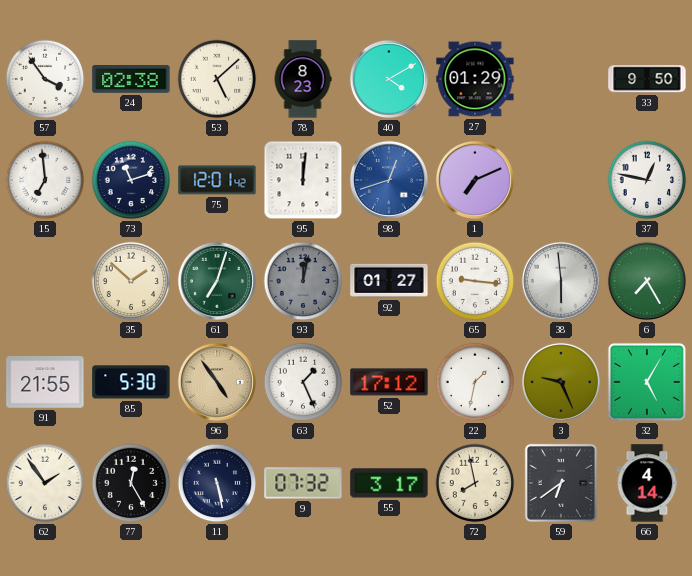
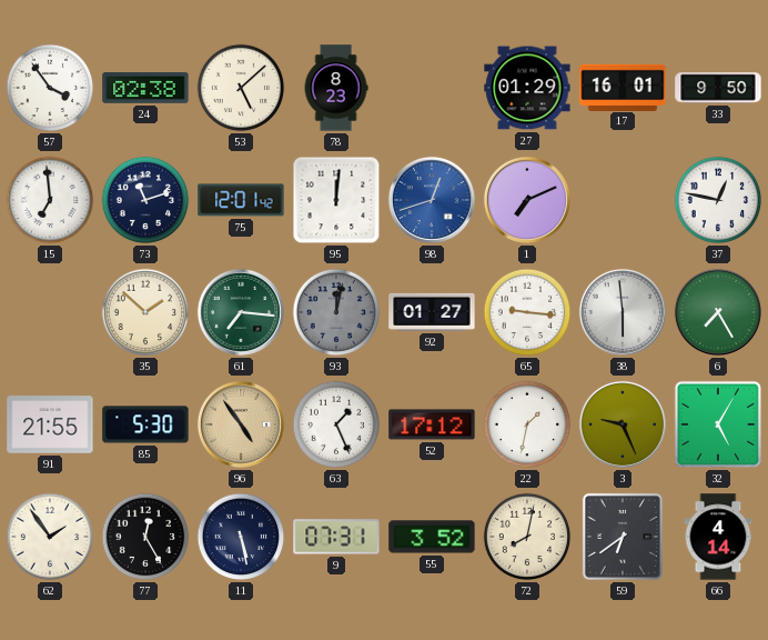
40: 4:10 -> none
17: none -> 16:01
61: 7:03 -> 7:16
9: 07:32 -> 07:31
55: 3:17 -> 3:52
72: 7:58 -> 8:02
